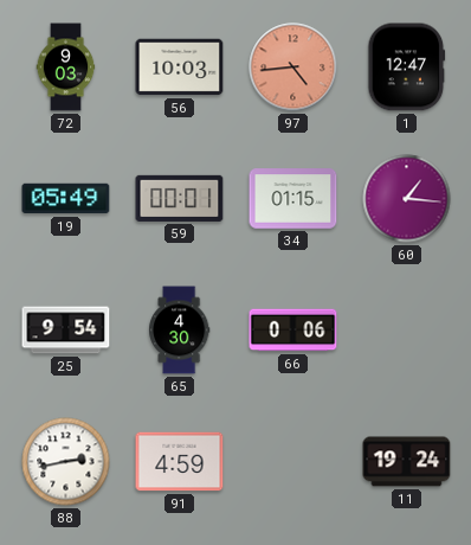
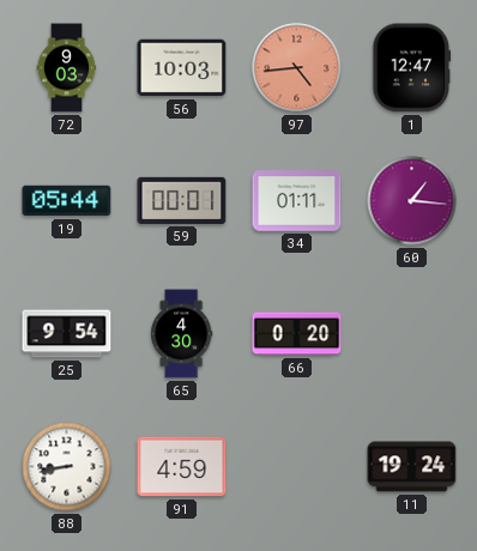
19: 05:49 -> 05:44
34: 01:15 -> 01:11
66: 0:06 -> 0:20
88: 2:43 -> 8:43
